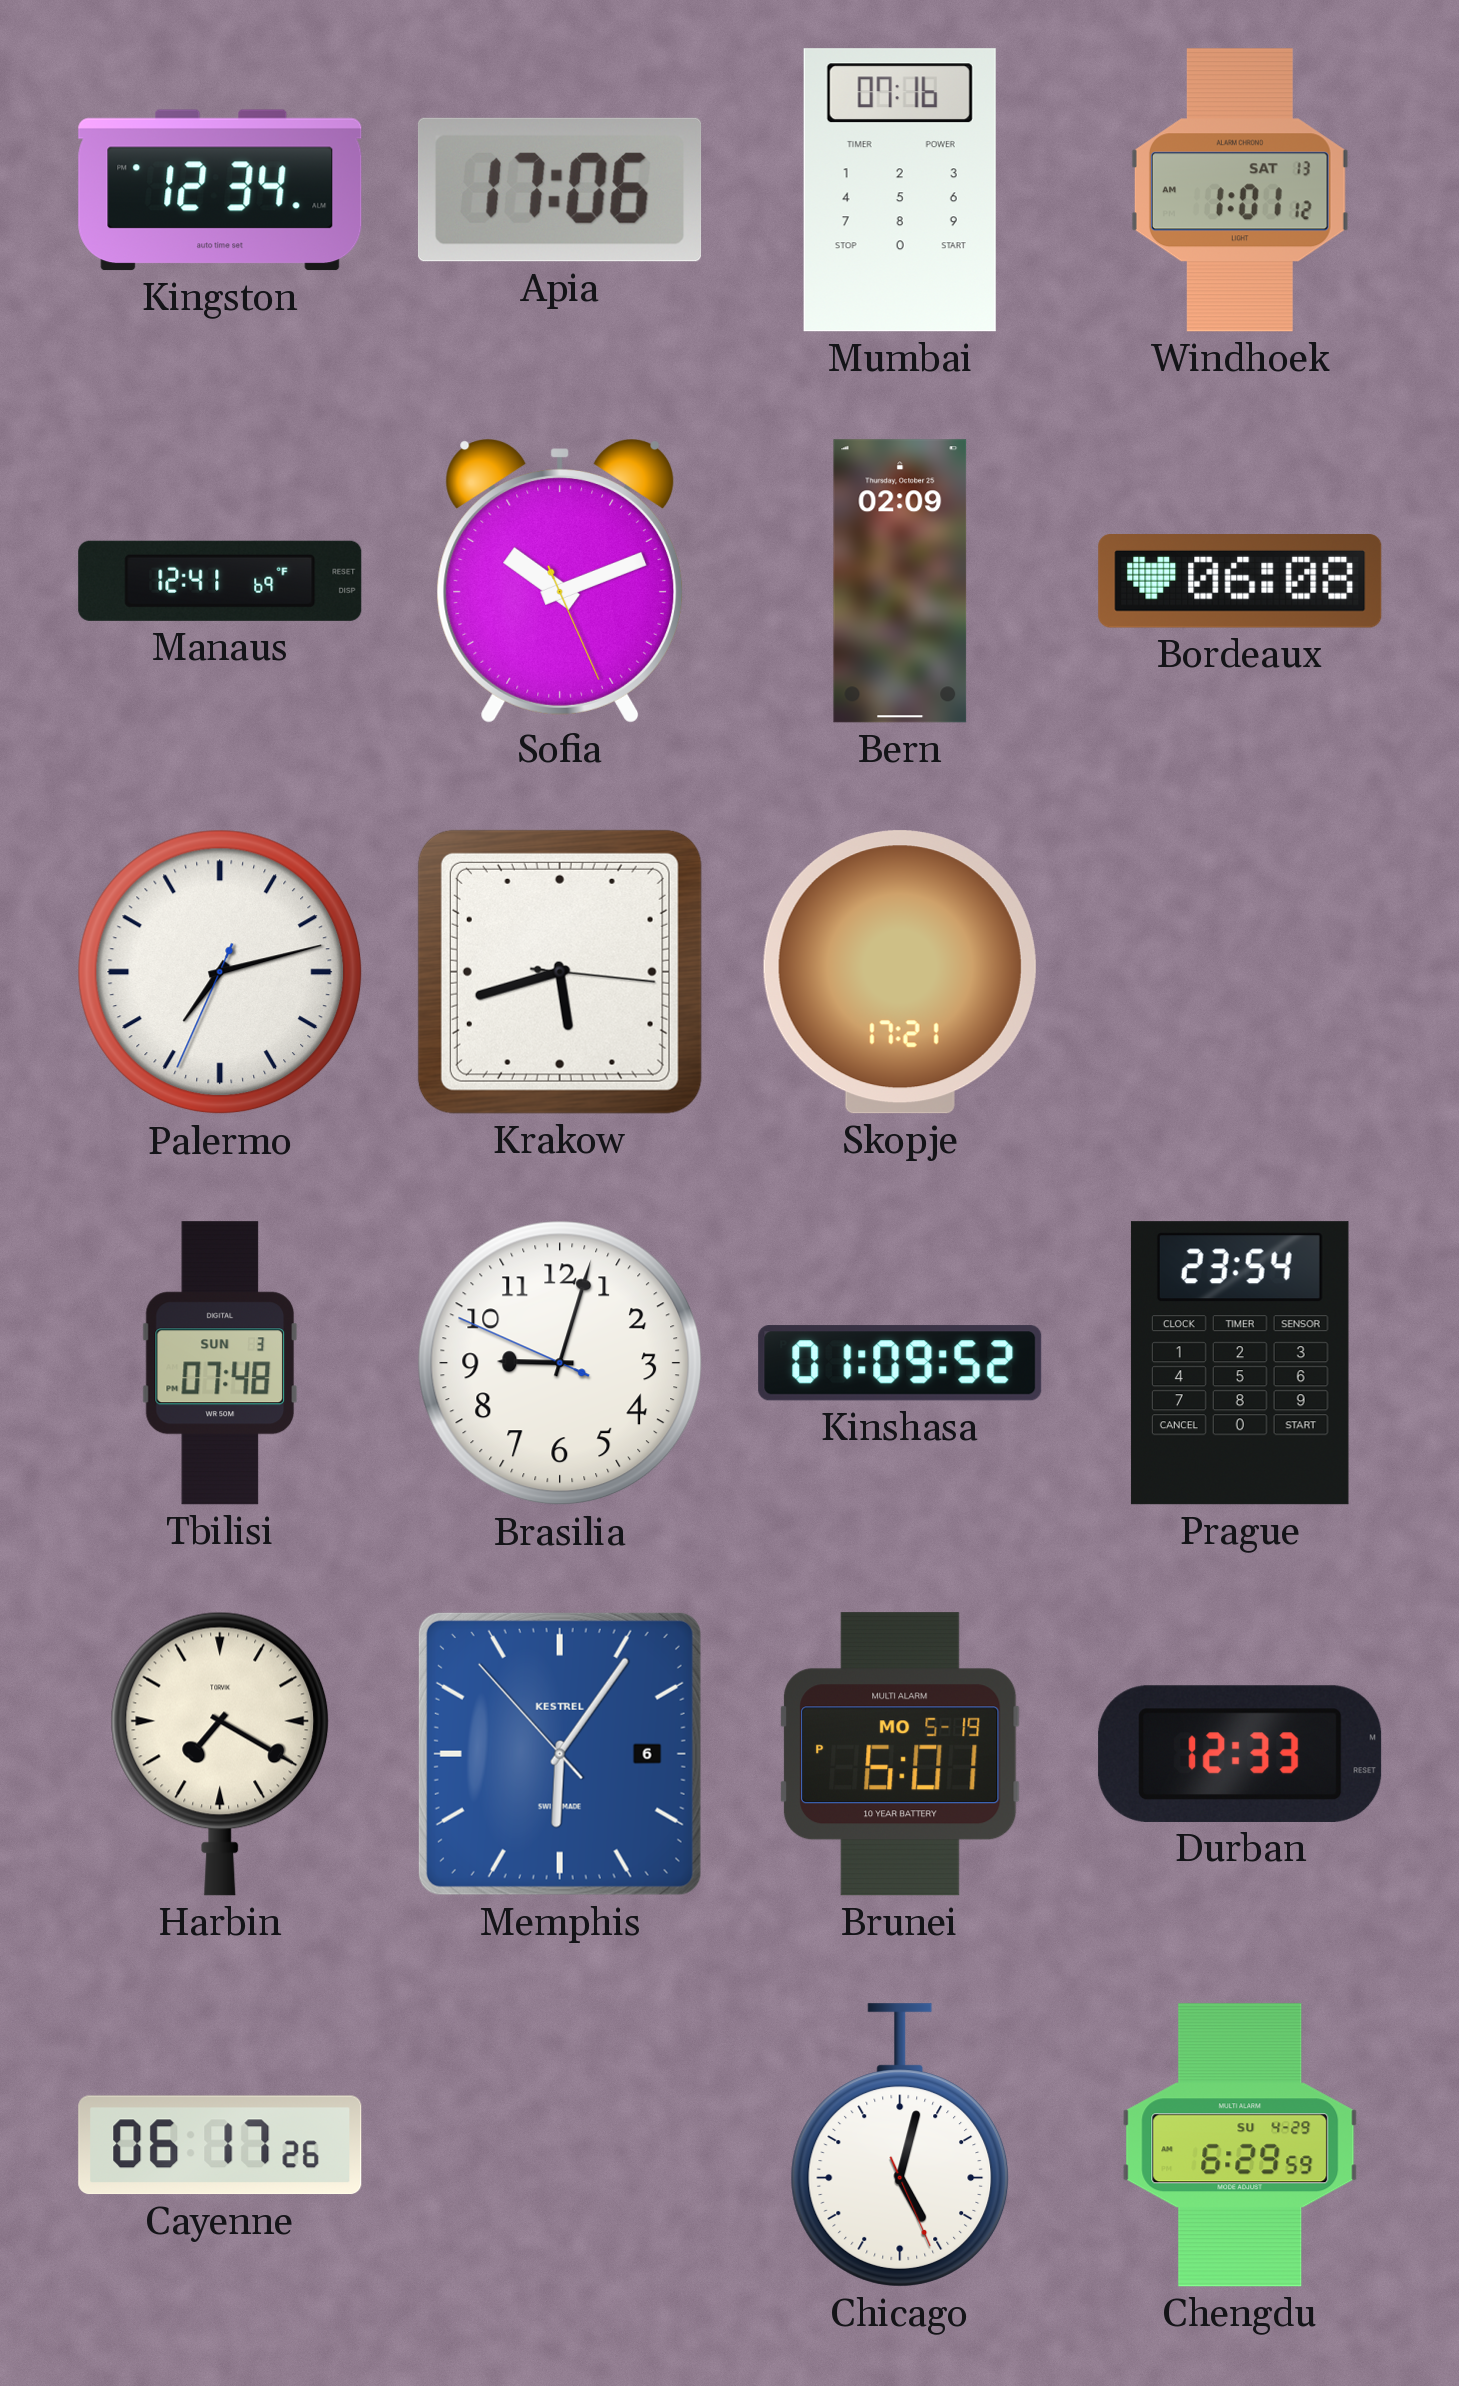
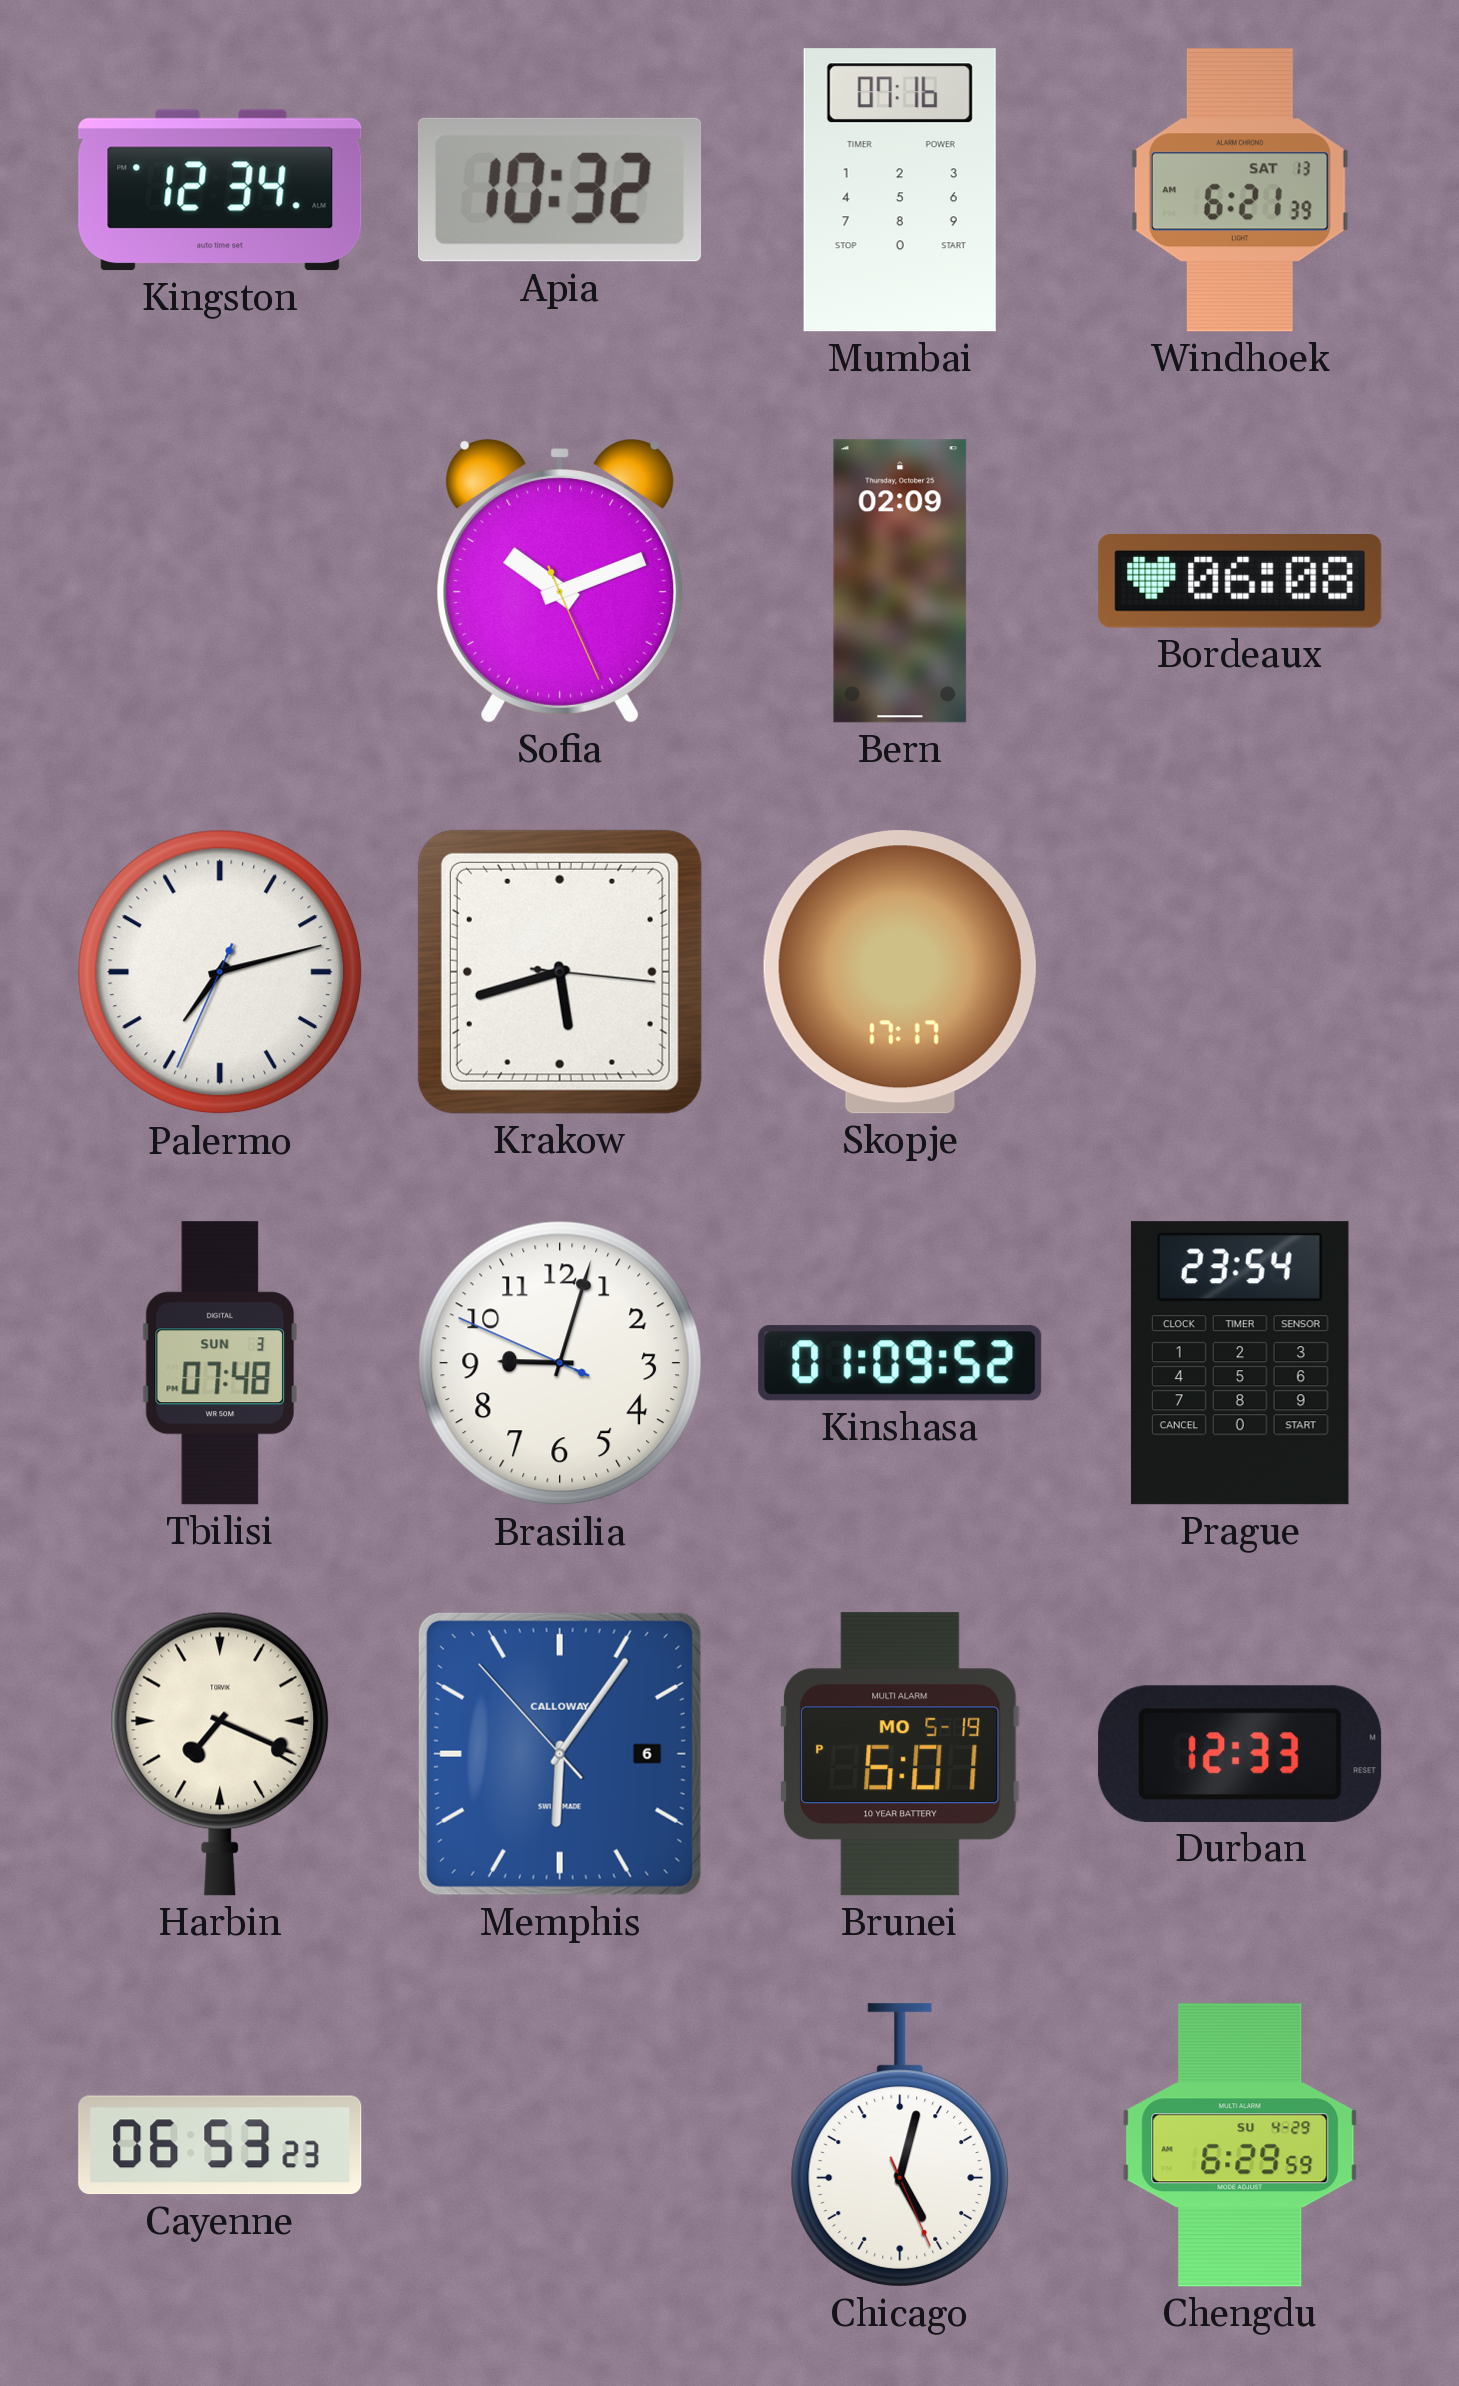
Apia: 17:06 -> 10:32
Windhoek: 1:01 -> 6:21
Manaus: 12:41 -> none
Skopje: 17:21 -> 17:17
Harbin: 7:20 -> 7:19
Memphis brand: KESTREL -> CALLOWAY
Cayenne: 06:17 -> 06:53
